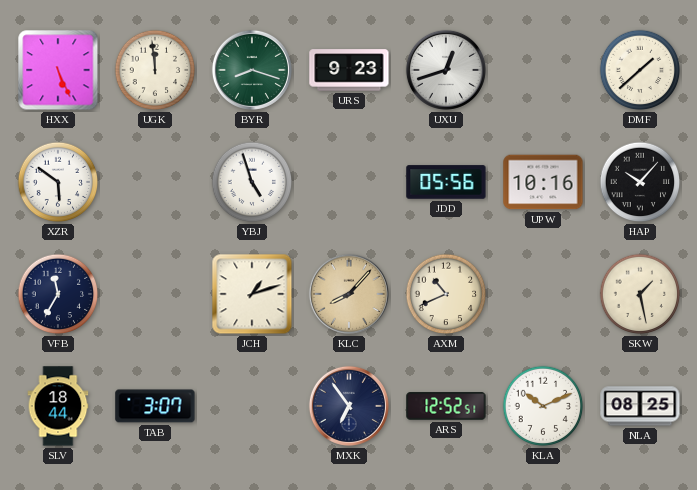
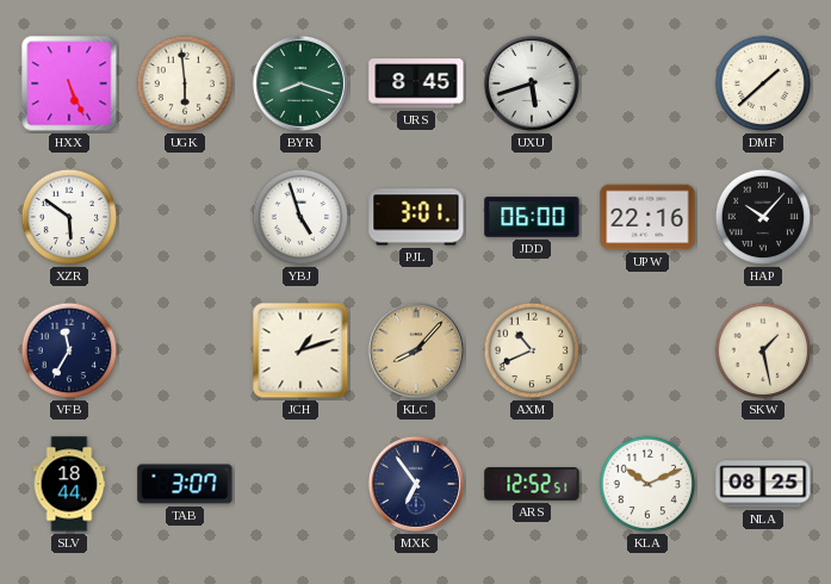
UGK: 11:59 -> 5:59
URS: 9:23 -> 8:45
UXU: 12:42 -> 5:42
PJL: none -> 3:01
JDD: 05:56 -> 06:00
UPW: 10:16 -> 22:16
